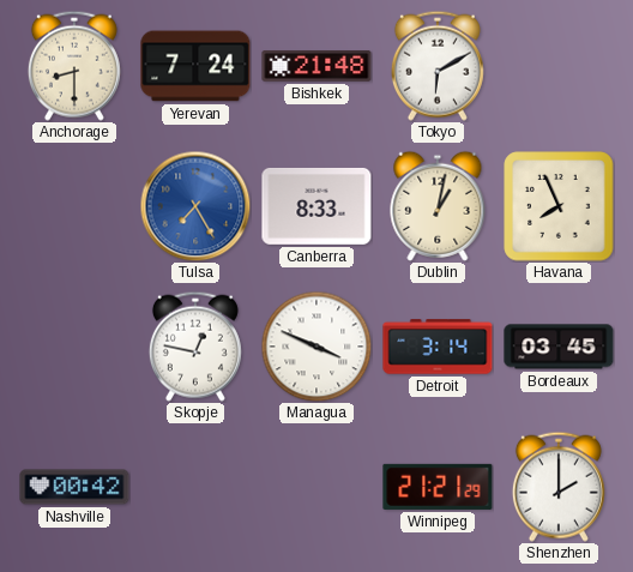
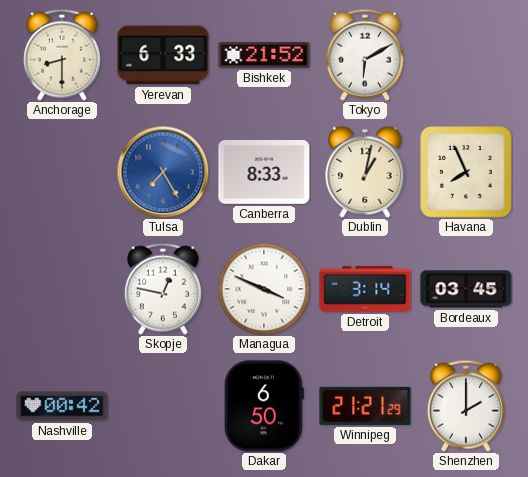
Yerevan: 7:24 -> 6:33
Bishkek: 21:48 -> 21:52
Dakar: none -> 6:50
